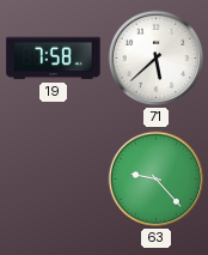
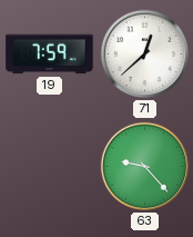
19: 7:58 -> 7:59
71: 5:38 -> 12:38
